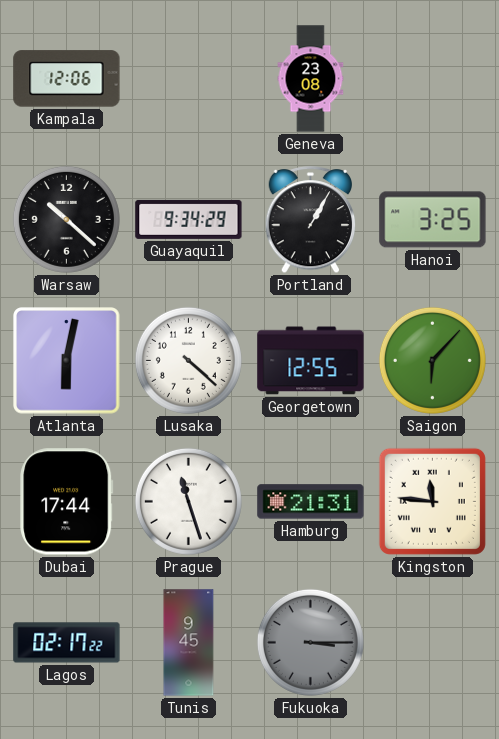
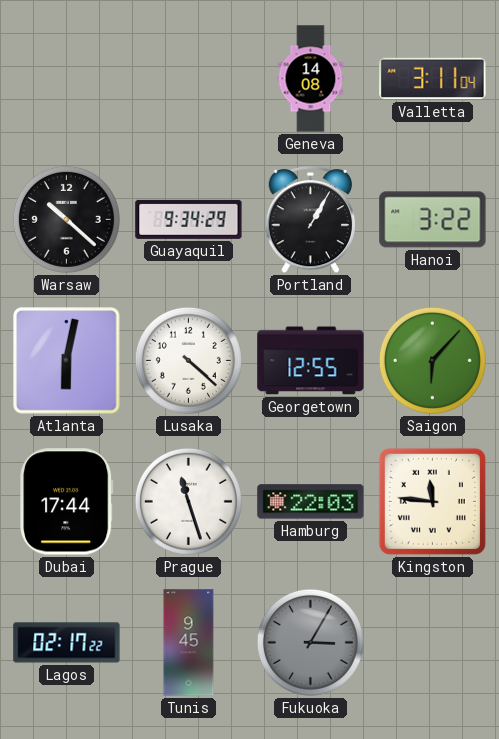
Kampala: 12:06 -> none
Geneva: 23:08 -> 14:08
Valletta: none -> 3:11
Hanoi: 3:25 -> 3:22
Hamburg: 21:31 -> 22:03
Fukuoka: 3:15 -> 3:05
